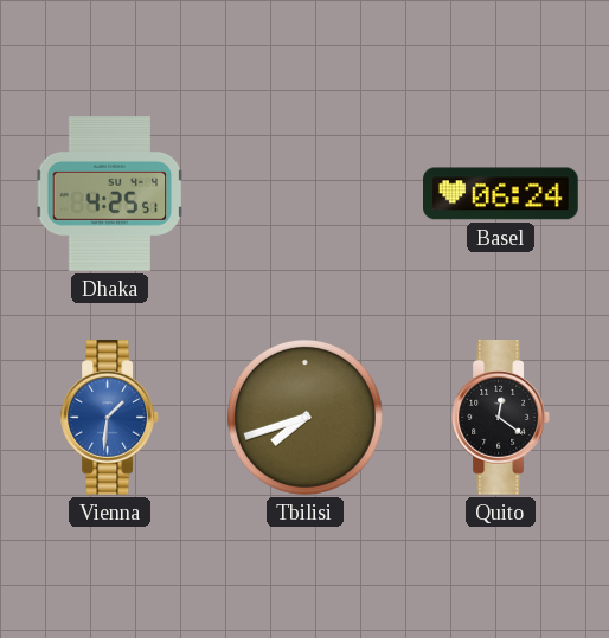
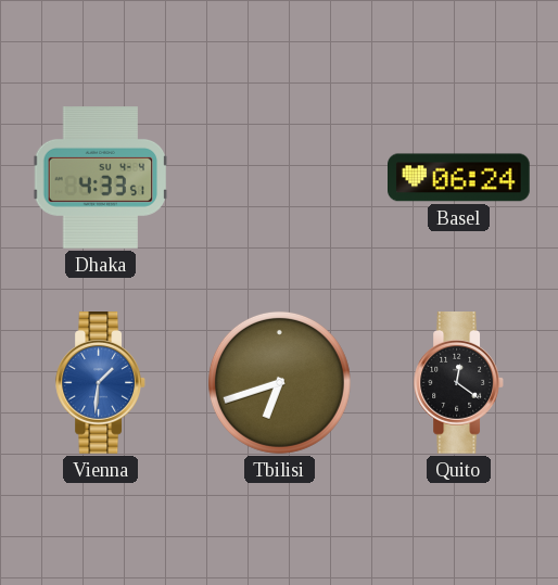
Dhaka: 4:25 -> 4:33
Tbilisi: 7:42 -> 6:42
